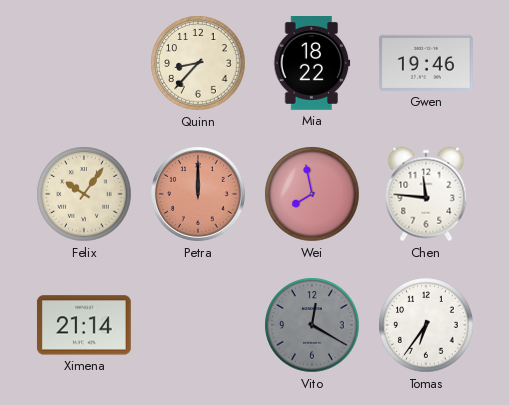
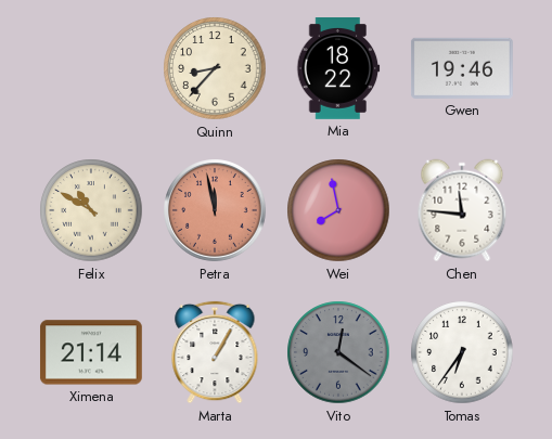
Felix: 10:06 -> 10:50
Petra: 12:00 -> 11:58
Marta: none -> 1:05
Vito: 12:20 -> 12:21
